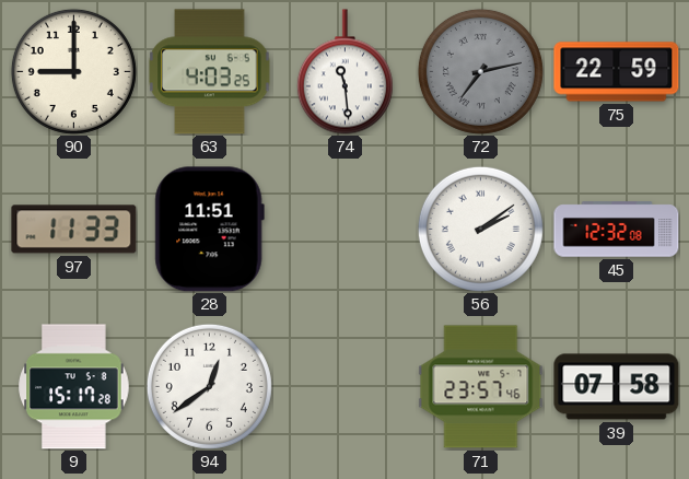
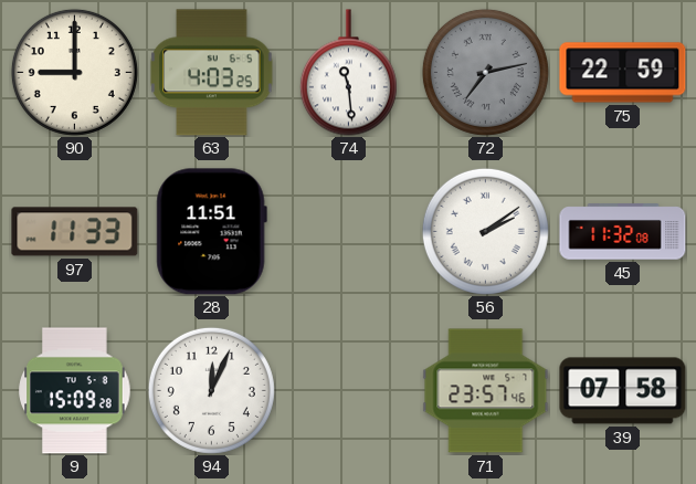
45: 12:32 -> 11:32
9: 15:17 -> 15:09
94: 12:39 -> 12:04
